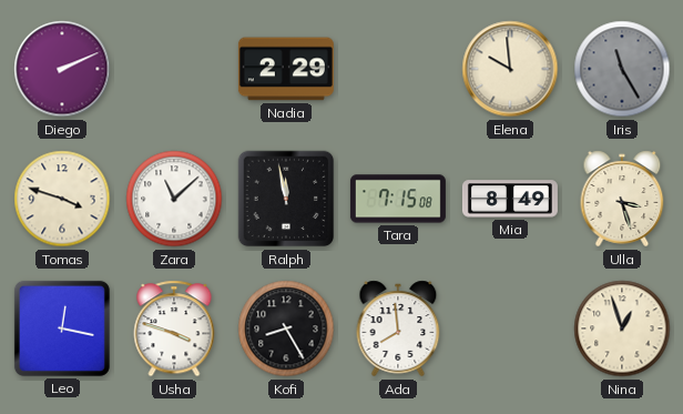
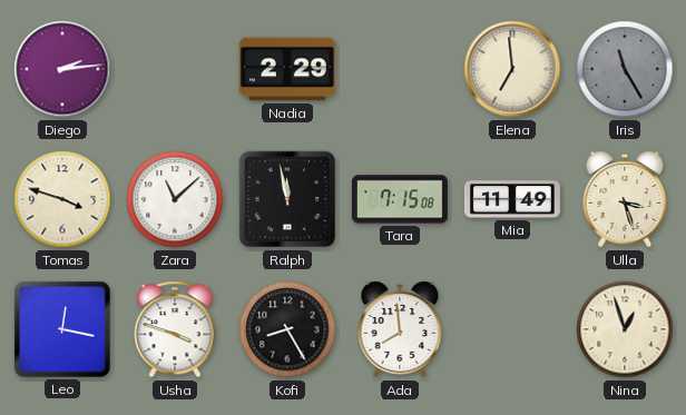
Diego: 2:11 -> 2:14
Elena: 9:59 -> 6:59
Mia: 8:49 -> 11:49
